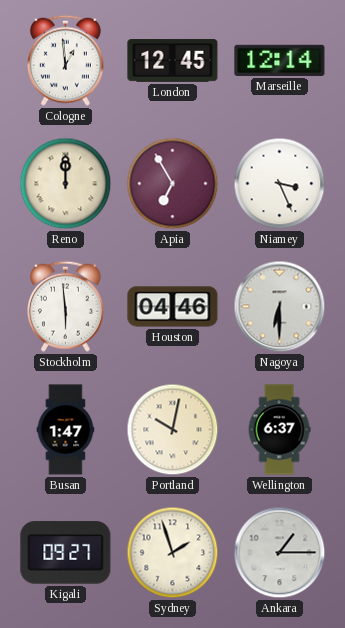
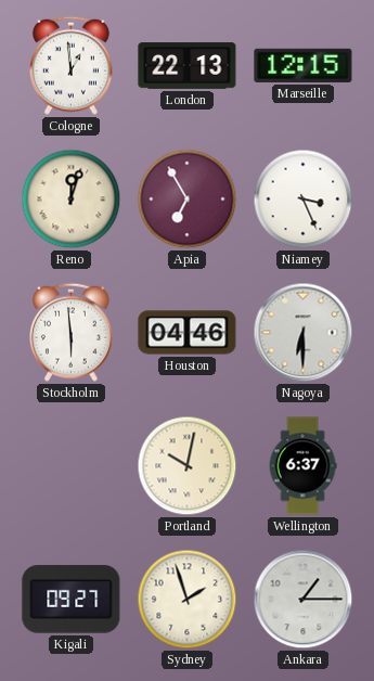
London: 12:45 -> 22:13
Marseille: 12:14 -> 12:15
Reno: 12:00 -> 12:03
Busan: 1:47 -> none
